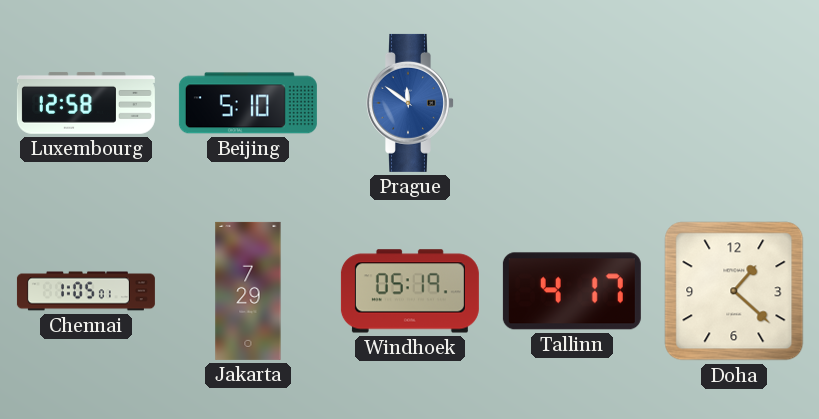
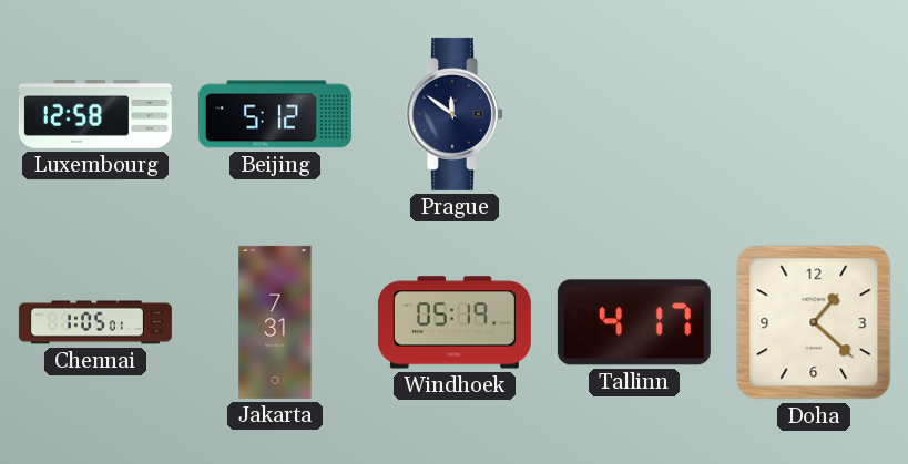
Beijing: 5:10 -> 5:12
Prague dial: blue -> navy
Jakarta: 7:29 -> 7:31
